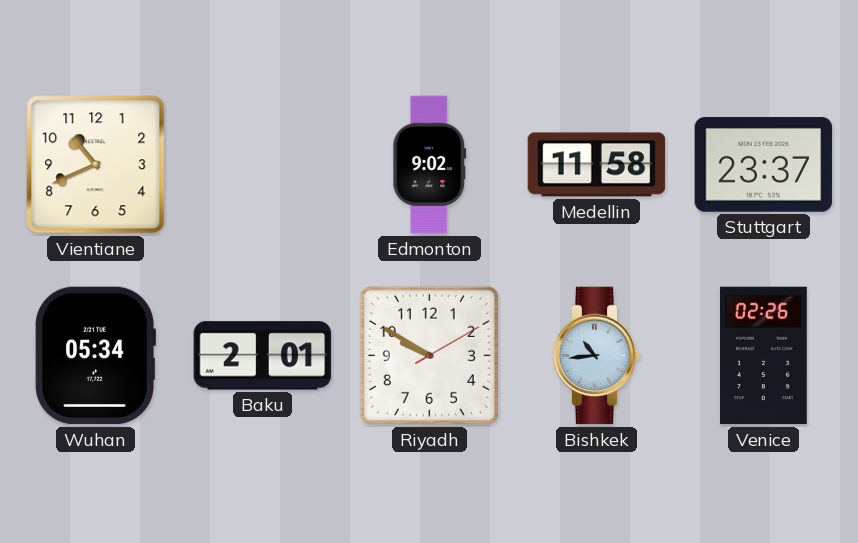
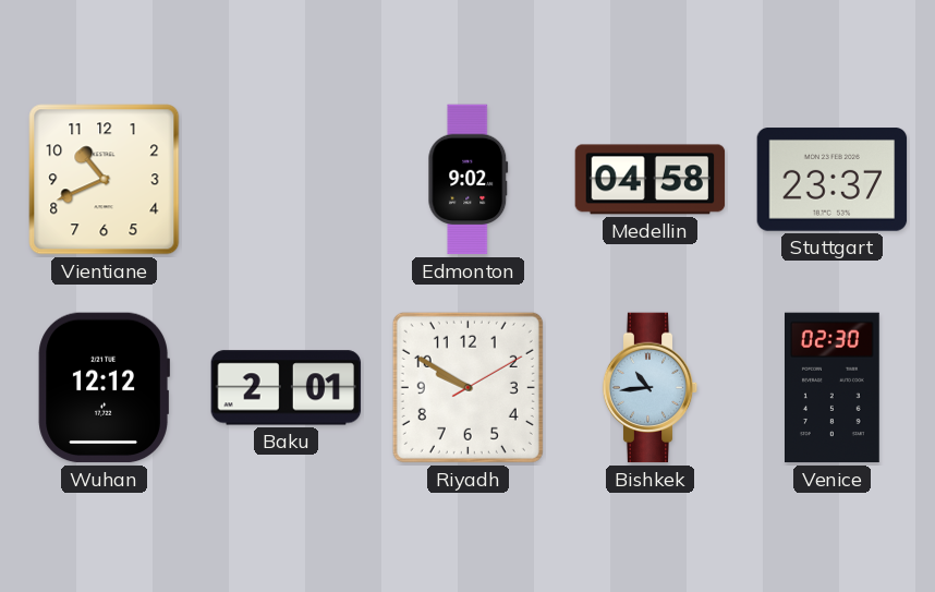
Medellin: 11:58 -> 04:58
Wuhan: 05:34 -> 12:12
Venice: 02:26 -> 02:30
